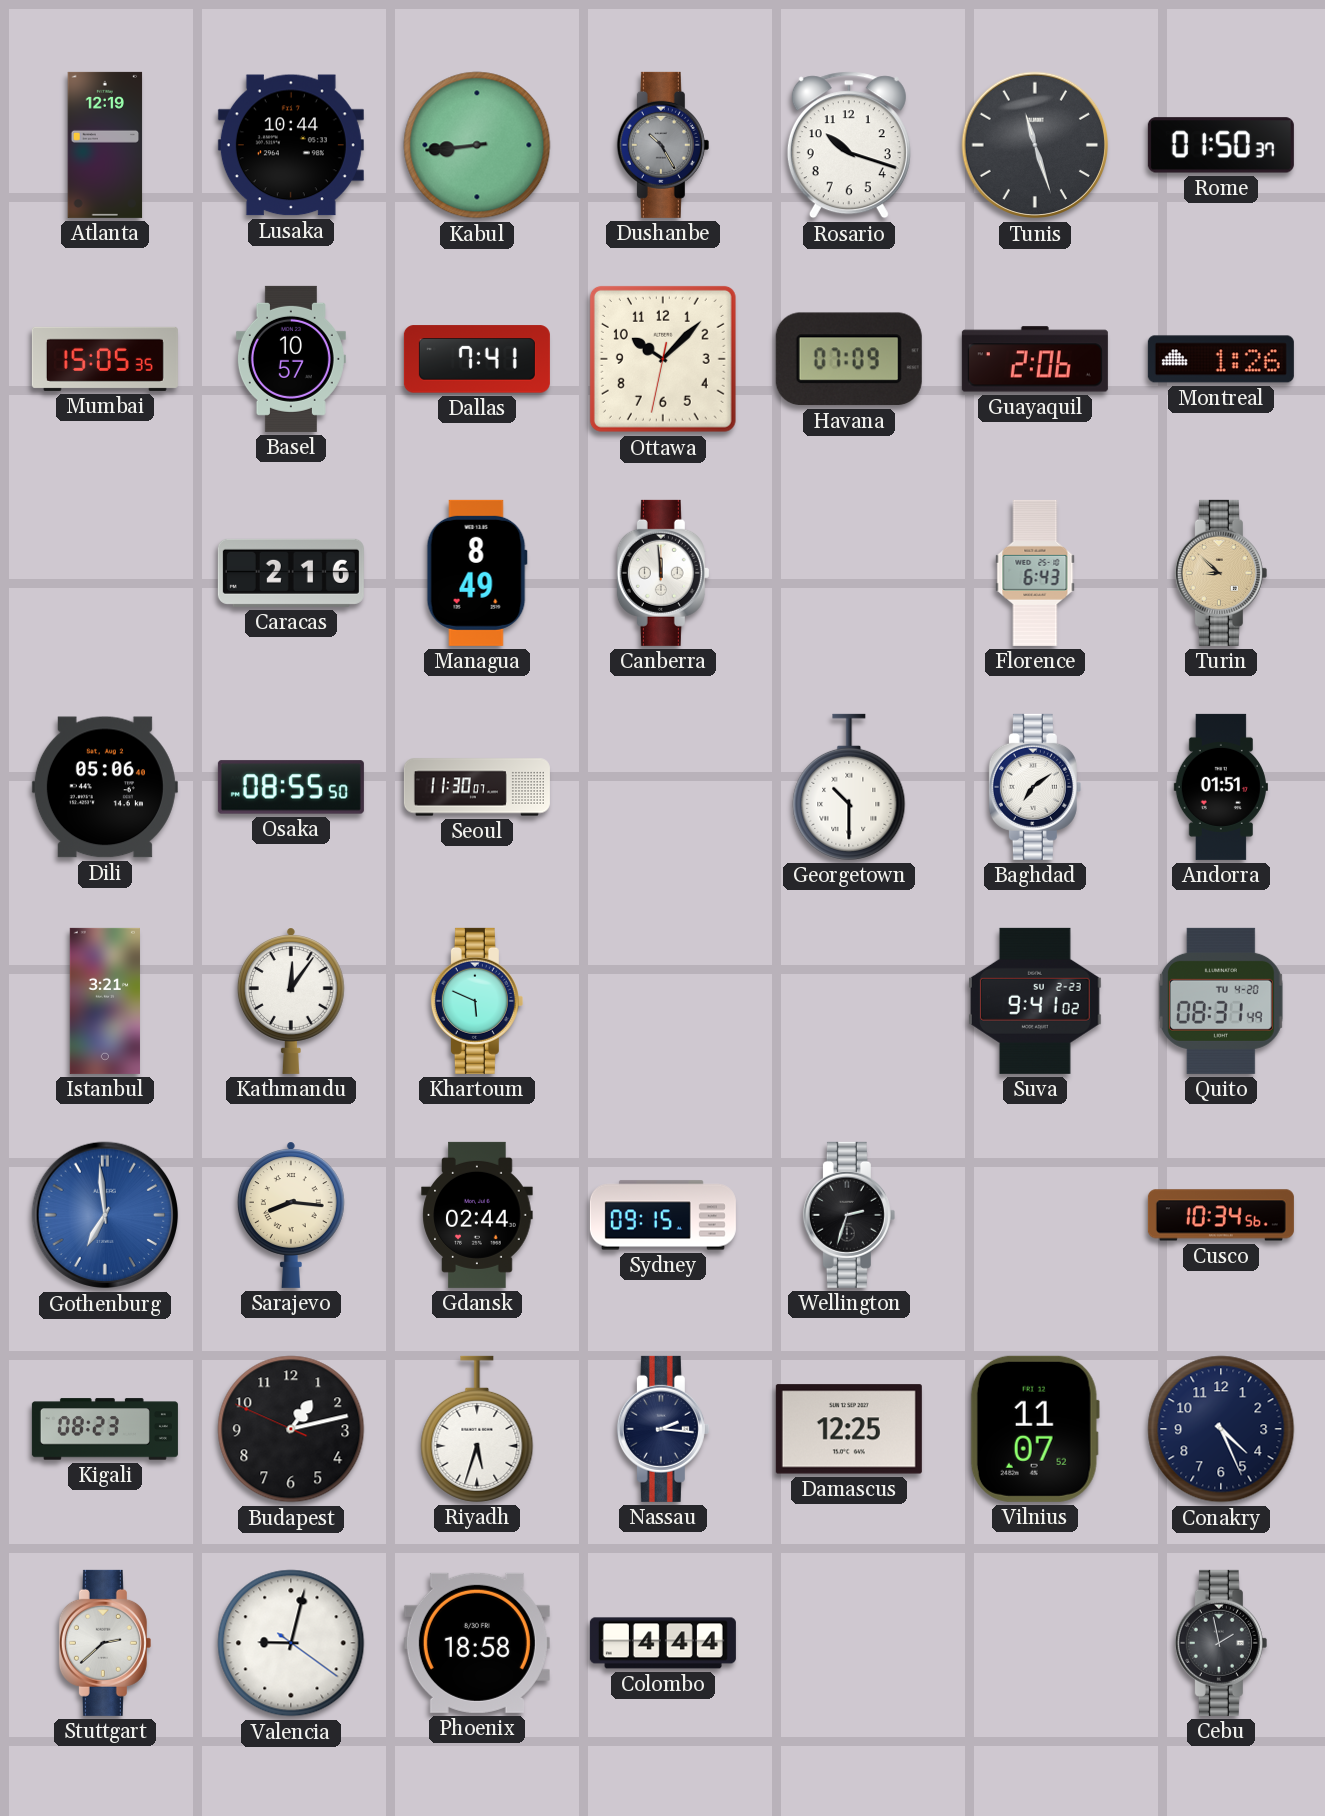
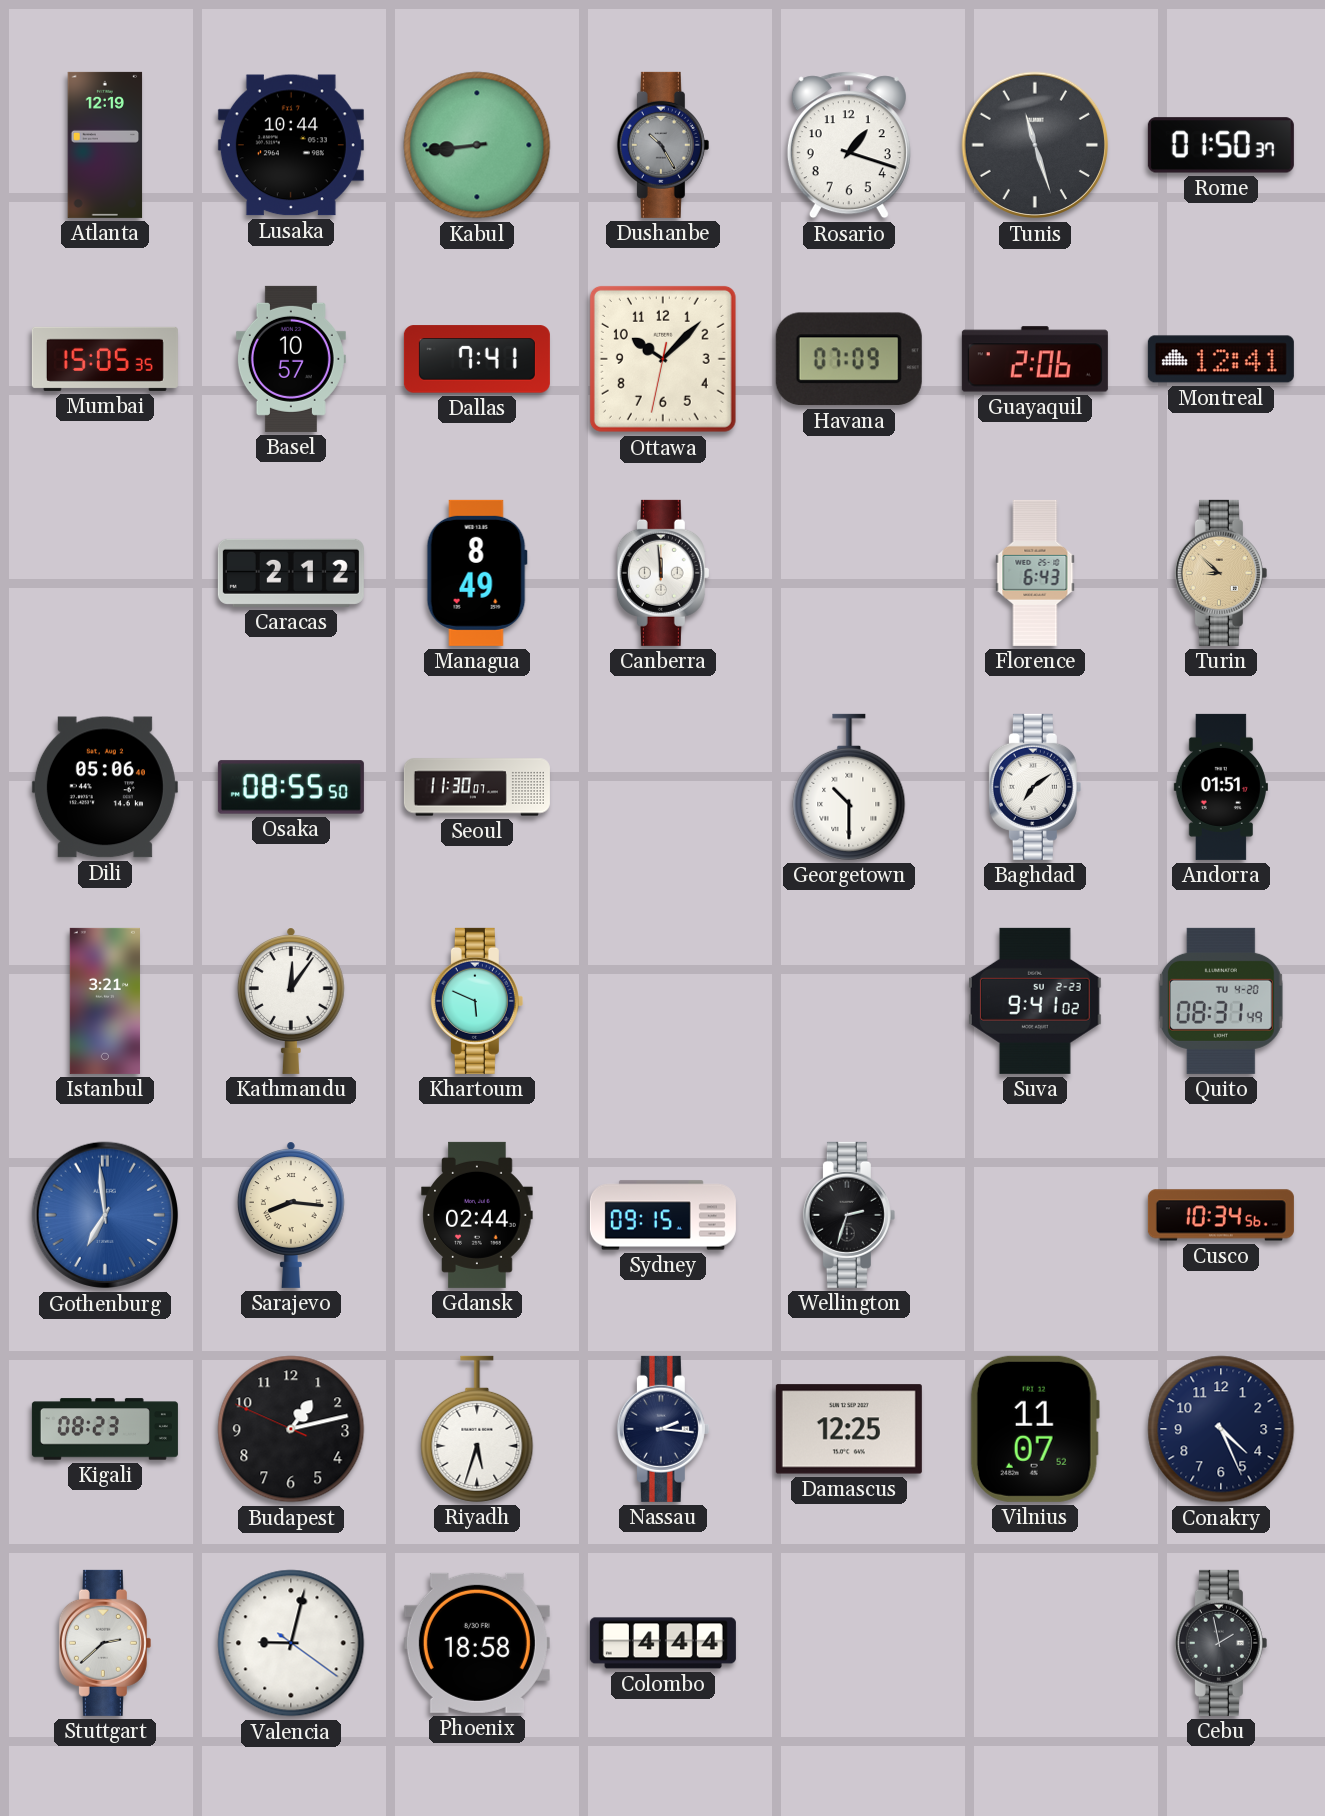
Rosario: 10:18 -> 1:18
Montreal: 1:26 -> 12:41
Caracas: 2:16 -> 2:12
